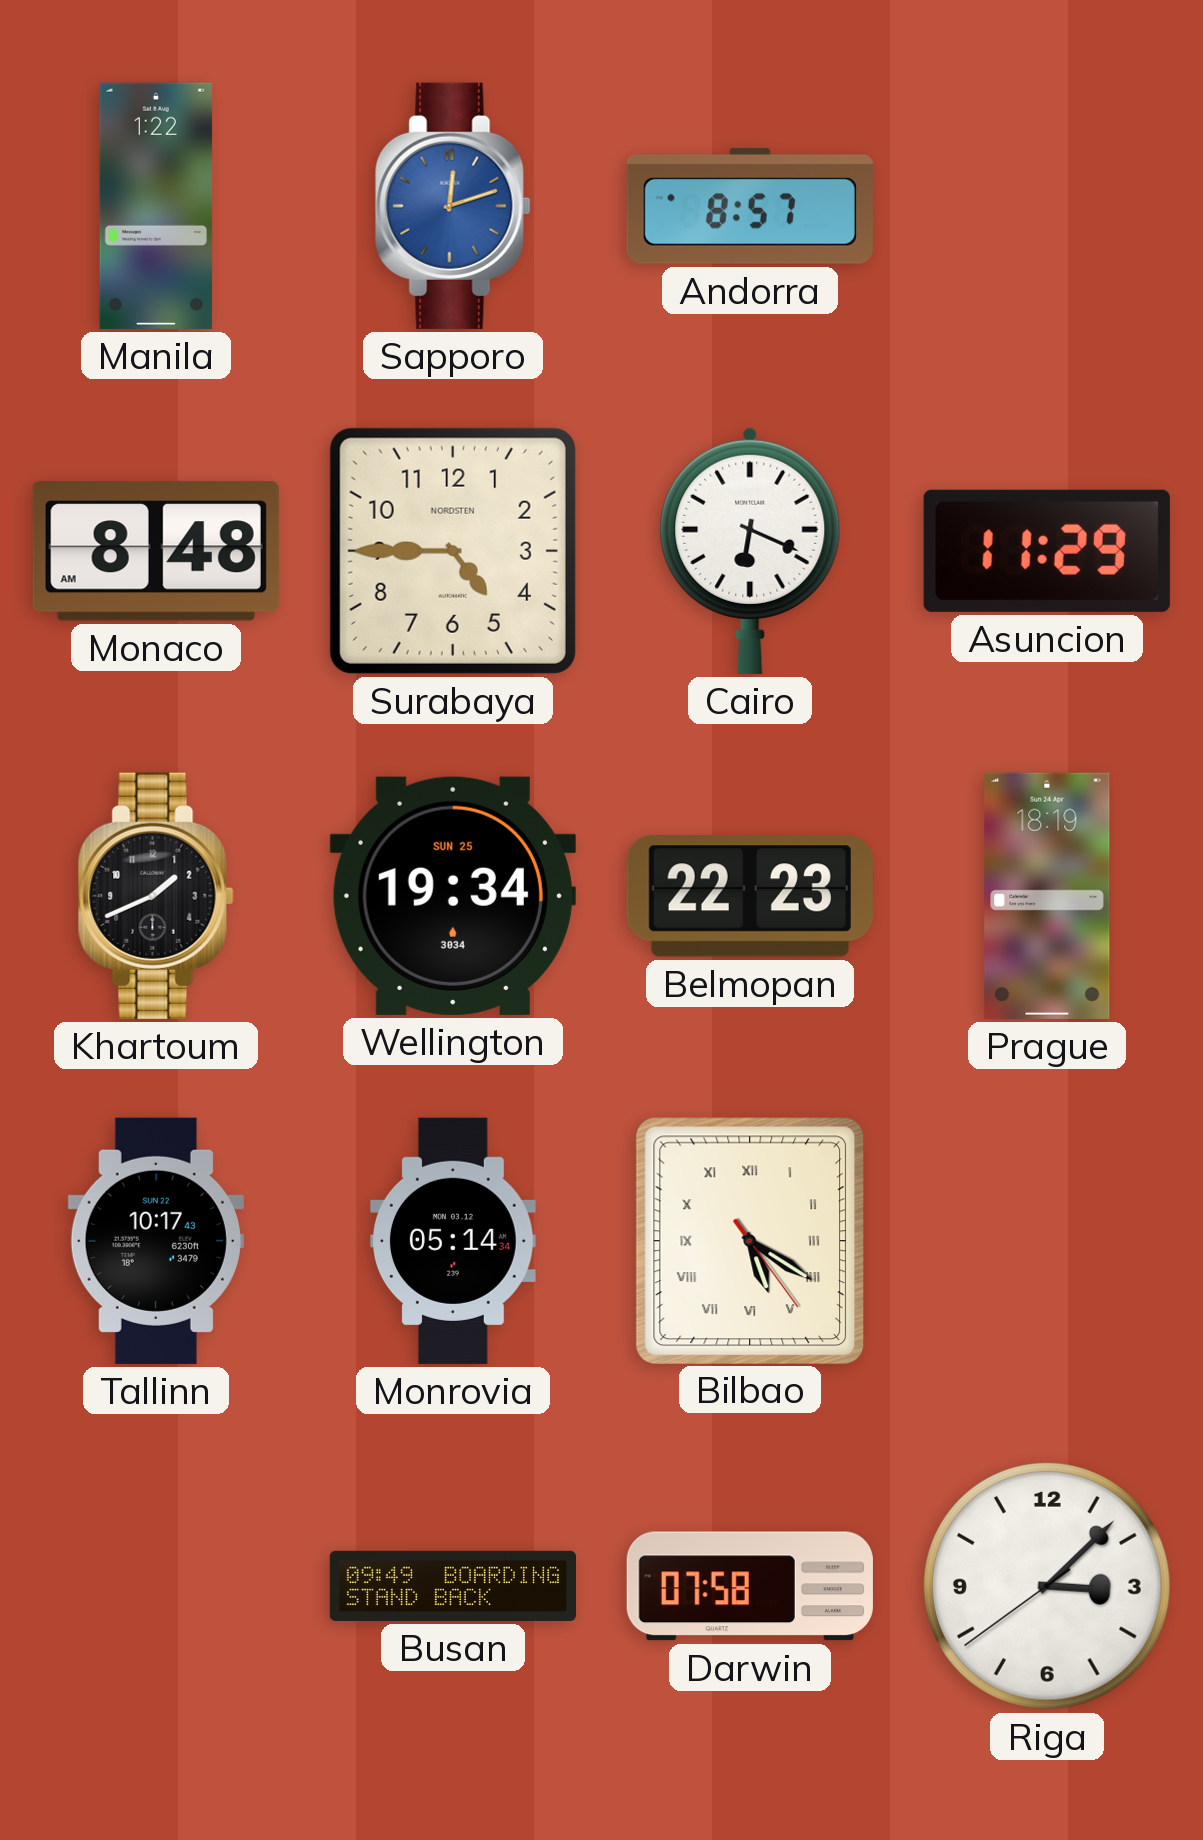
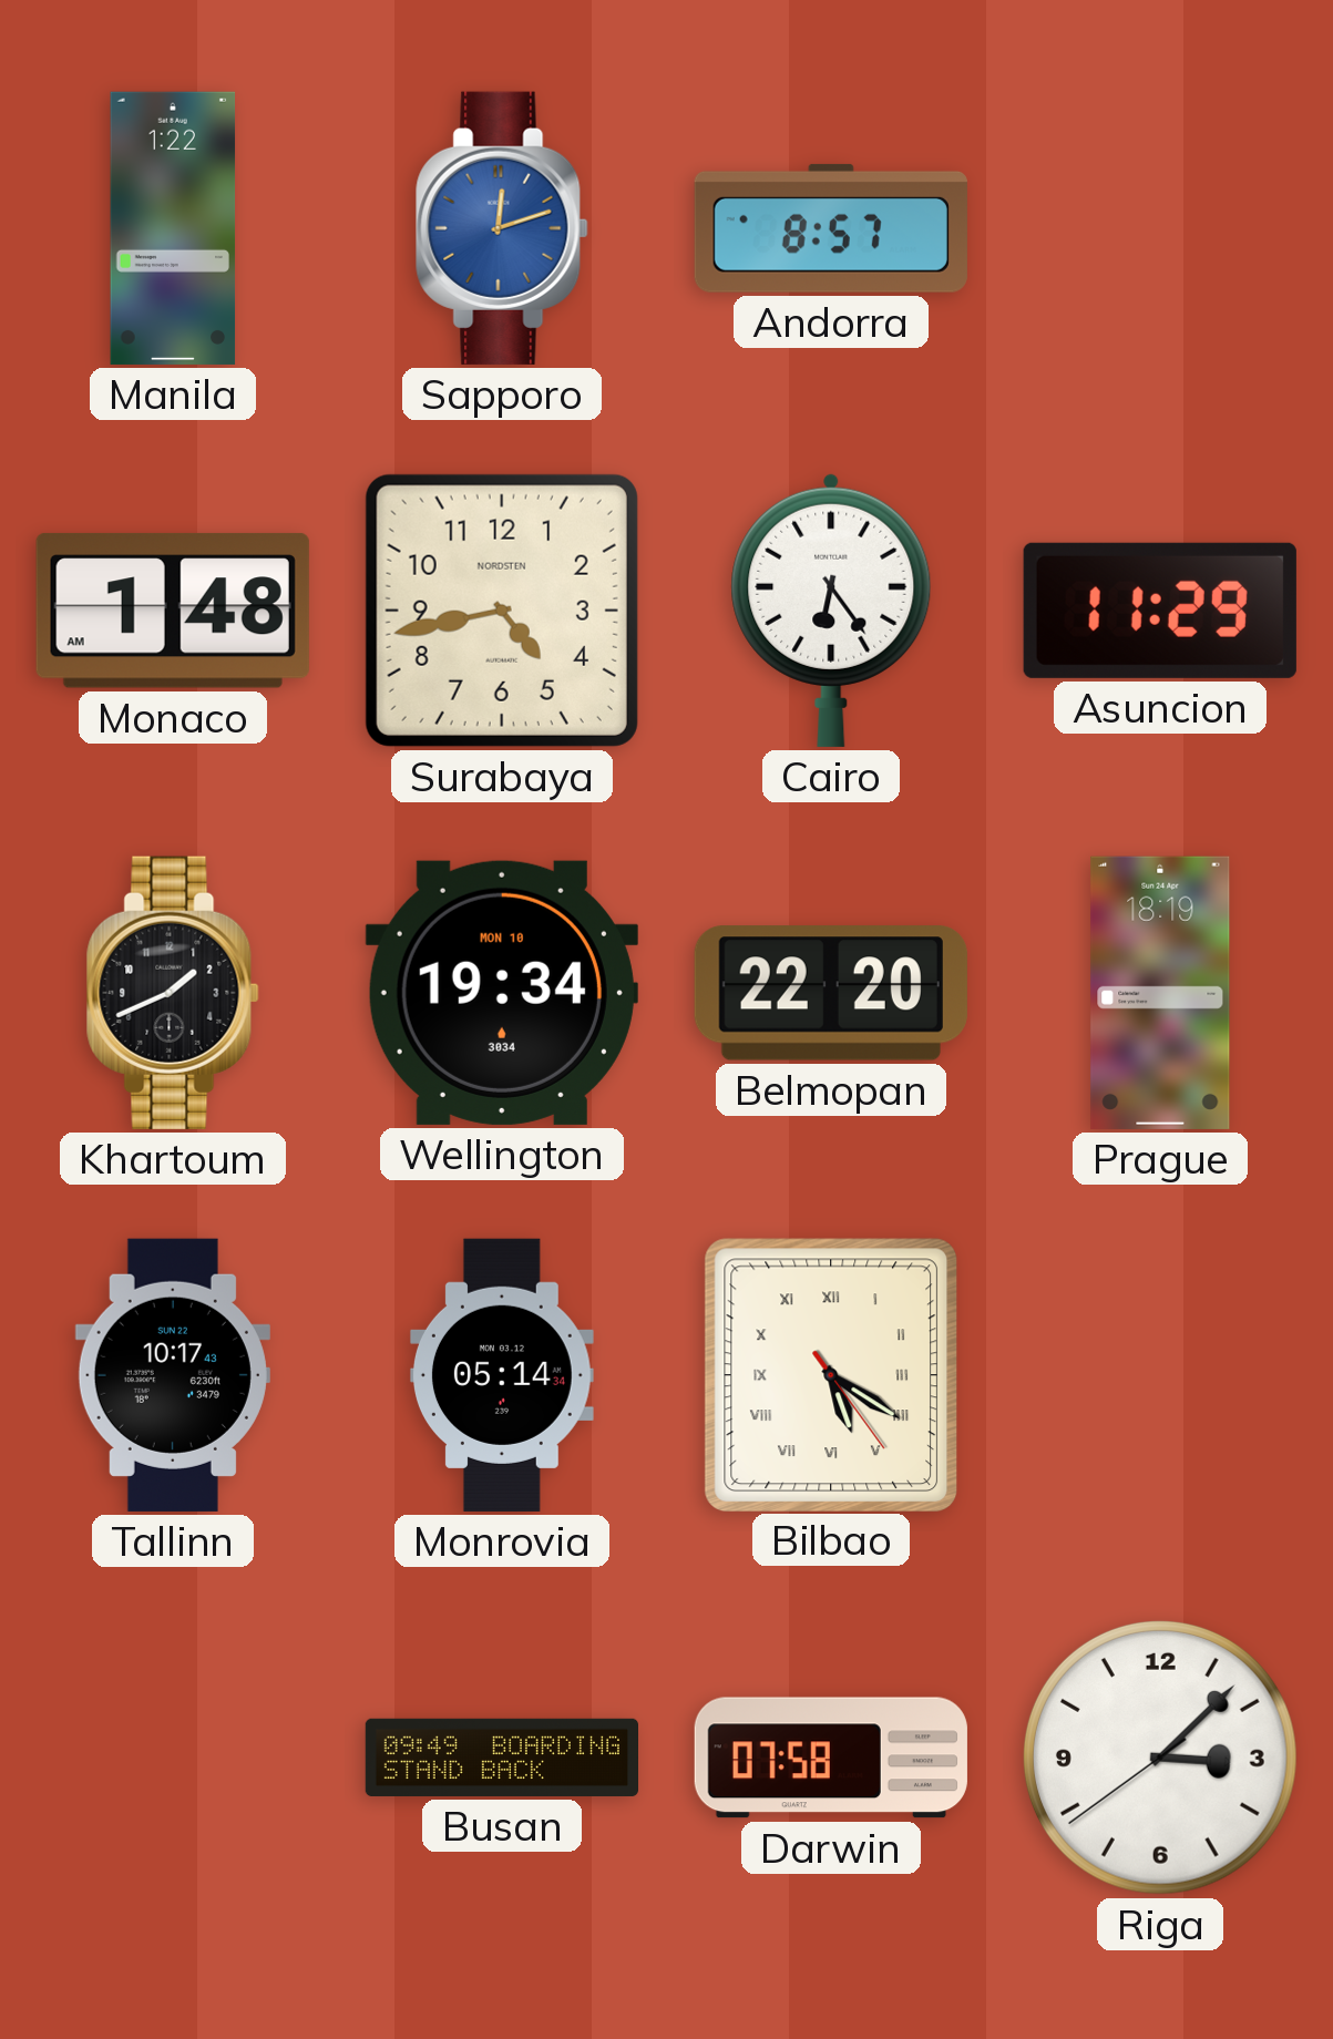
Monaco: 8:48 -> 1:48
Surabaya: 4:45 -> 4:43
Cairo: 6:19 -> 6:24
Wellington date: SUN 25 -> MON 10
Belmopan: 22:23 -> 22:20
